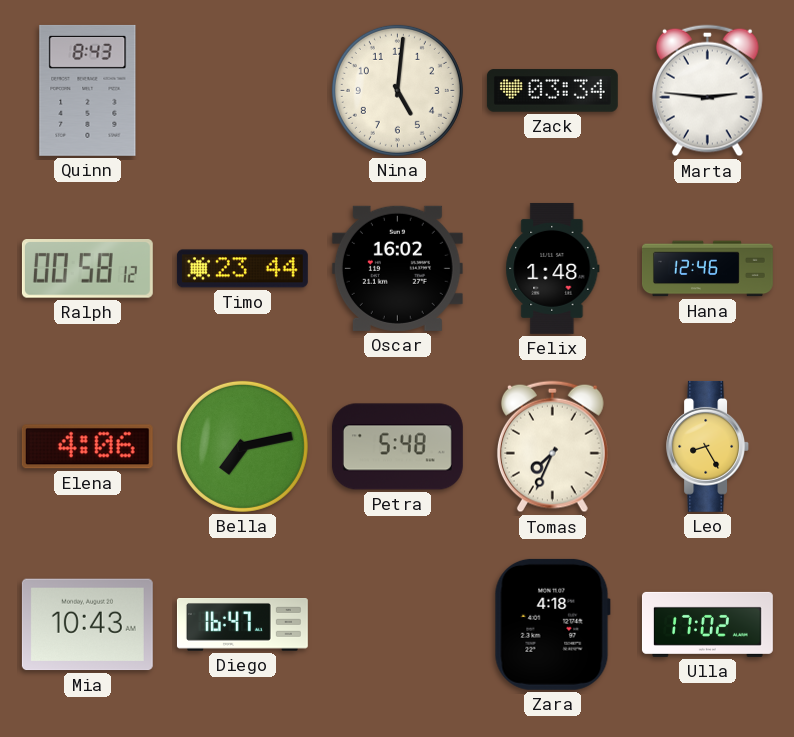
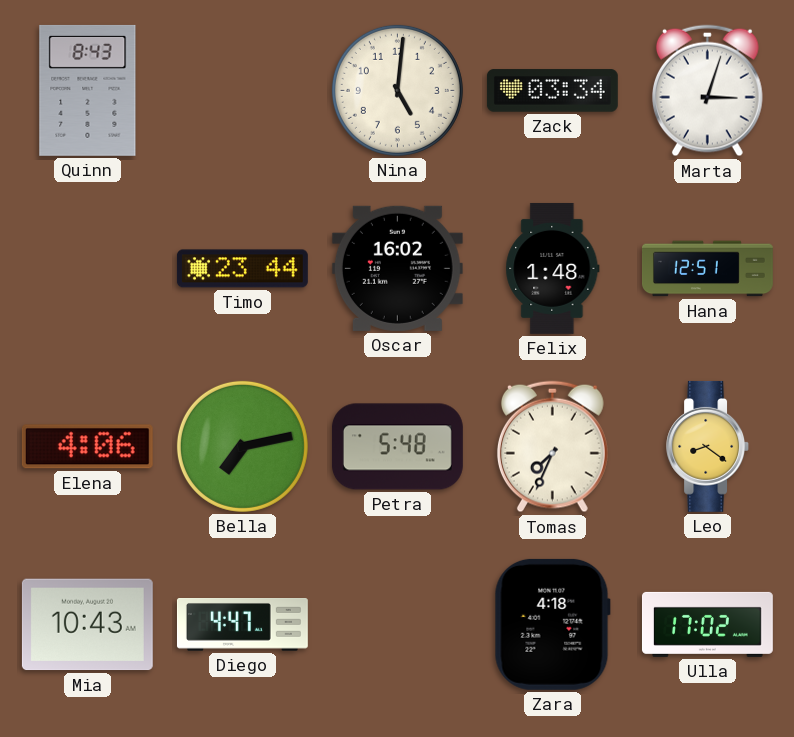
Marta: 2:46 -> 3:03
Ralph: 00:58 -> none
Hana: 12:46 -> 12:51
Leo: 8:25 -> 8:21
Diego: 16:47 -> 4:47
